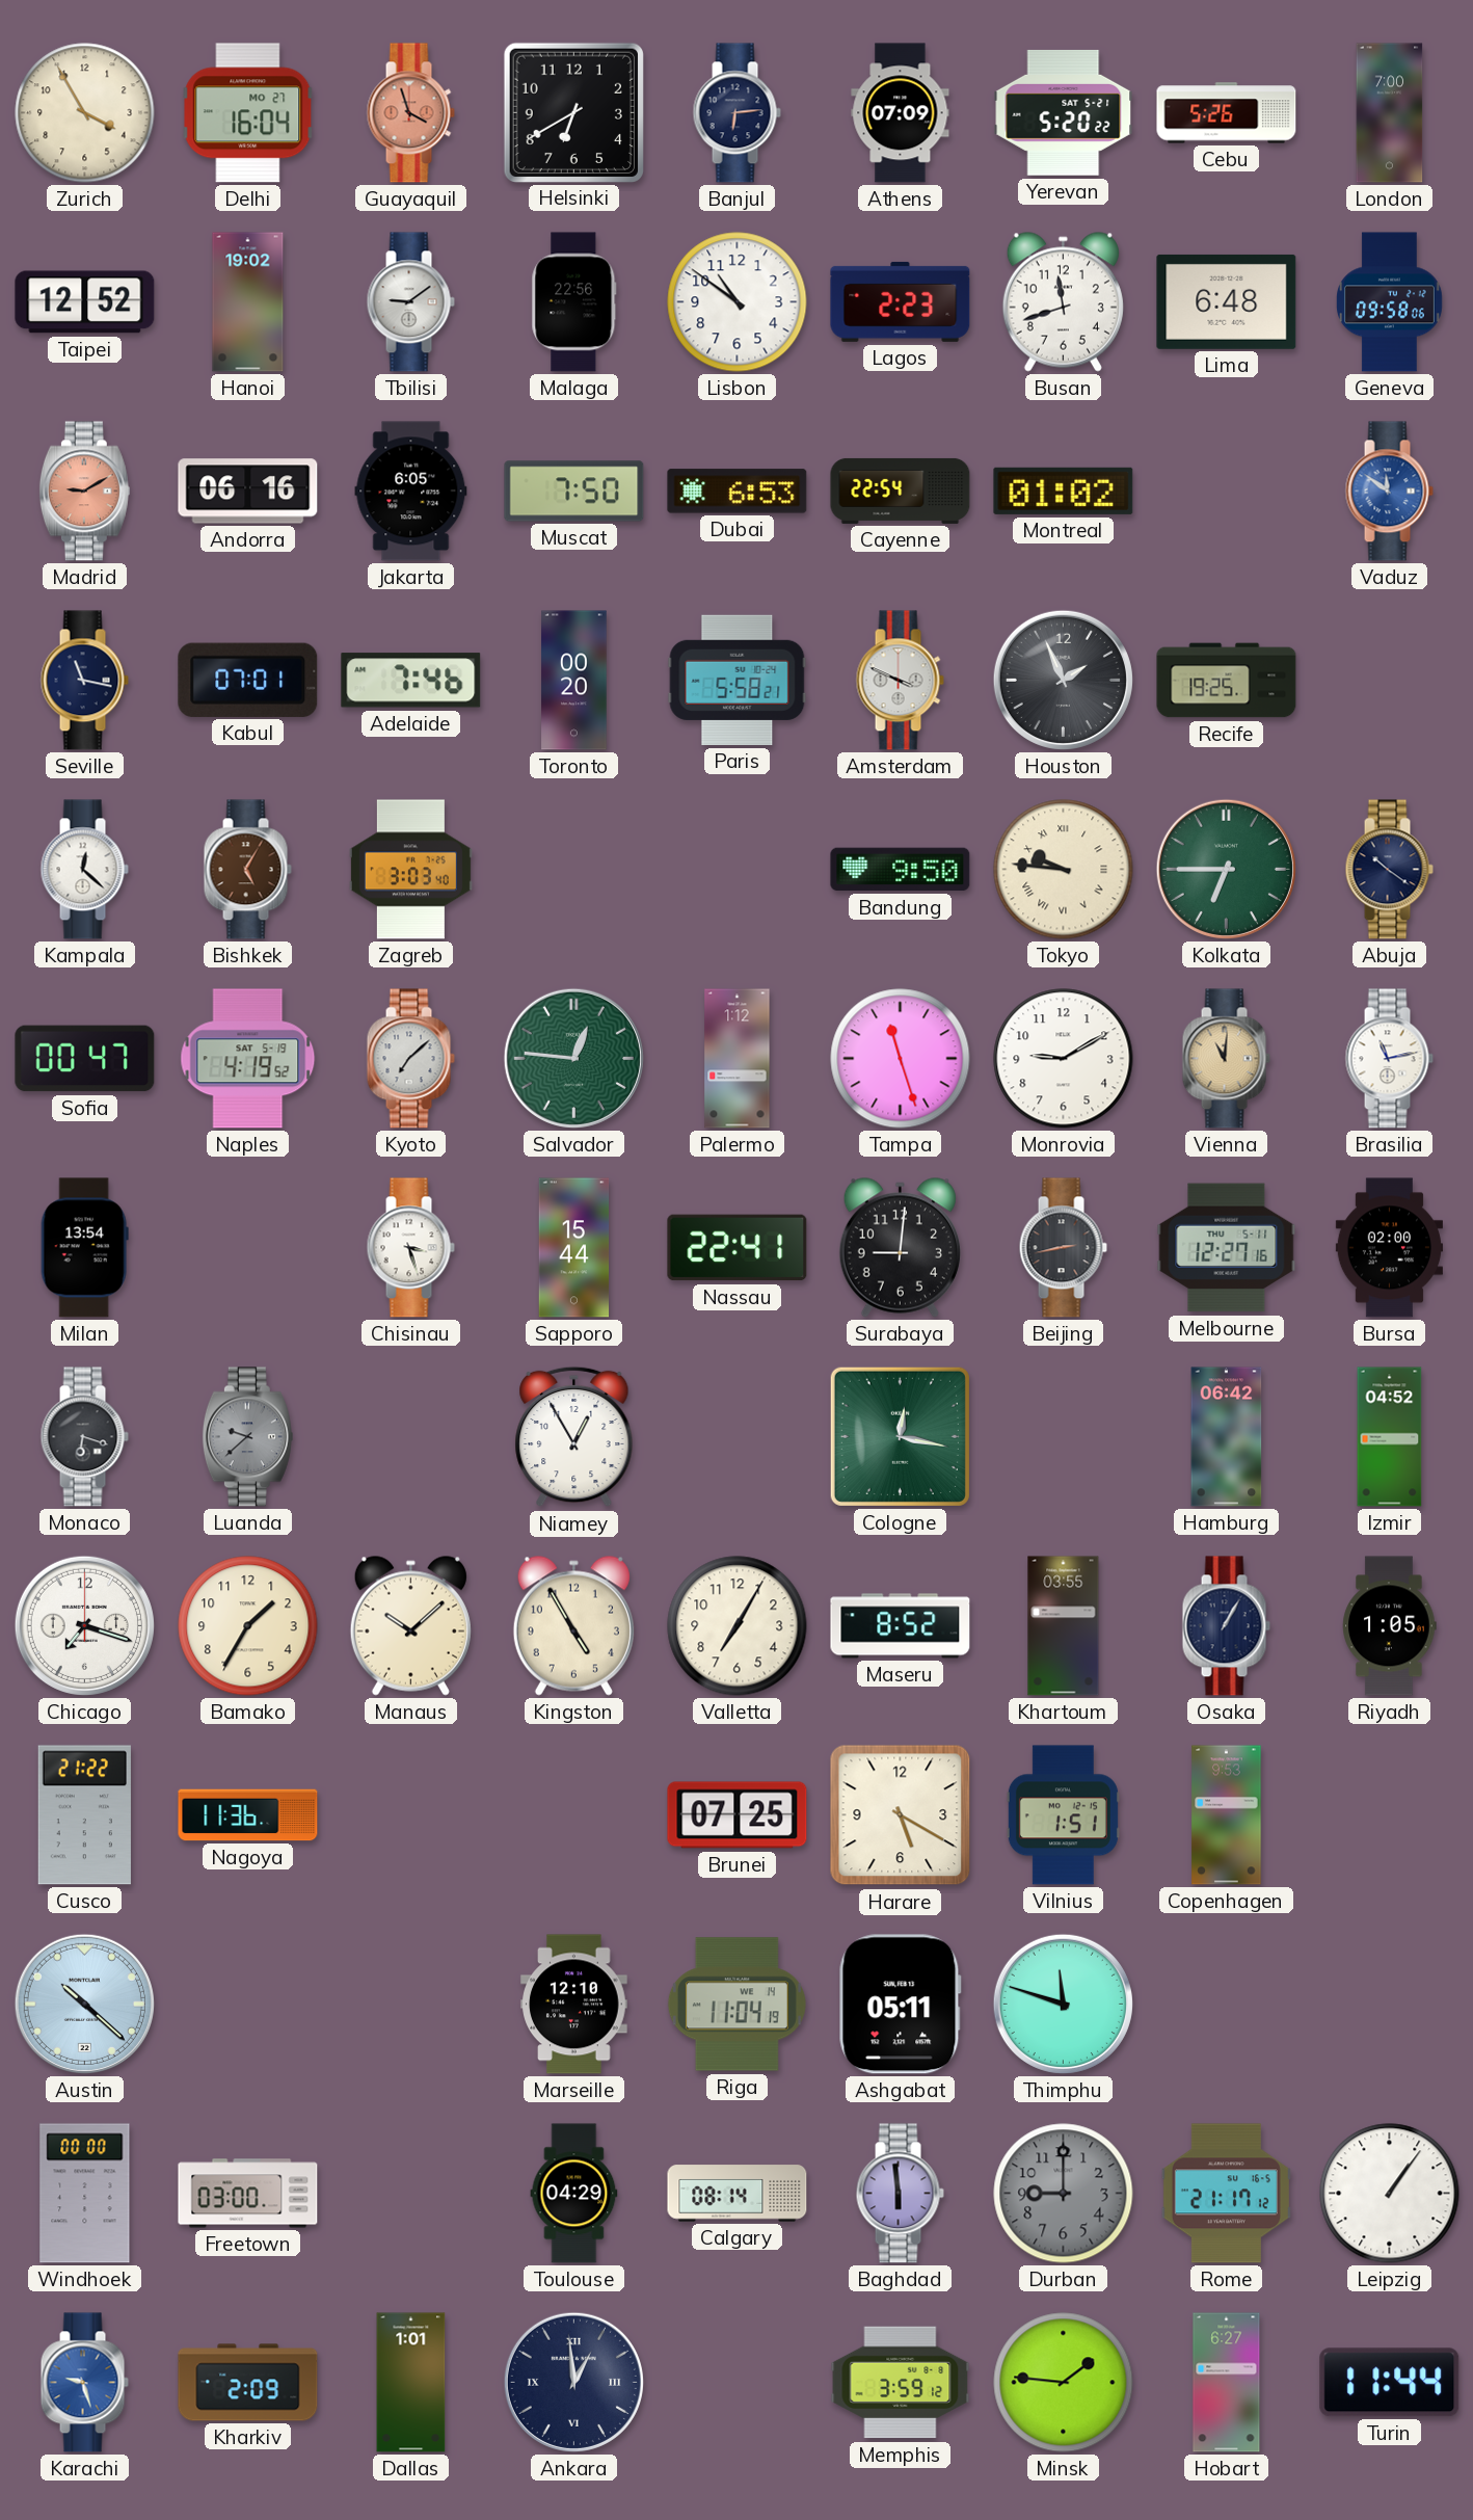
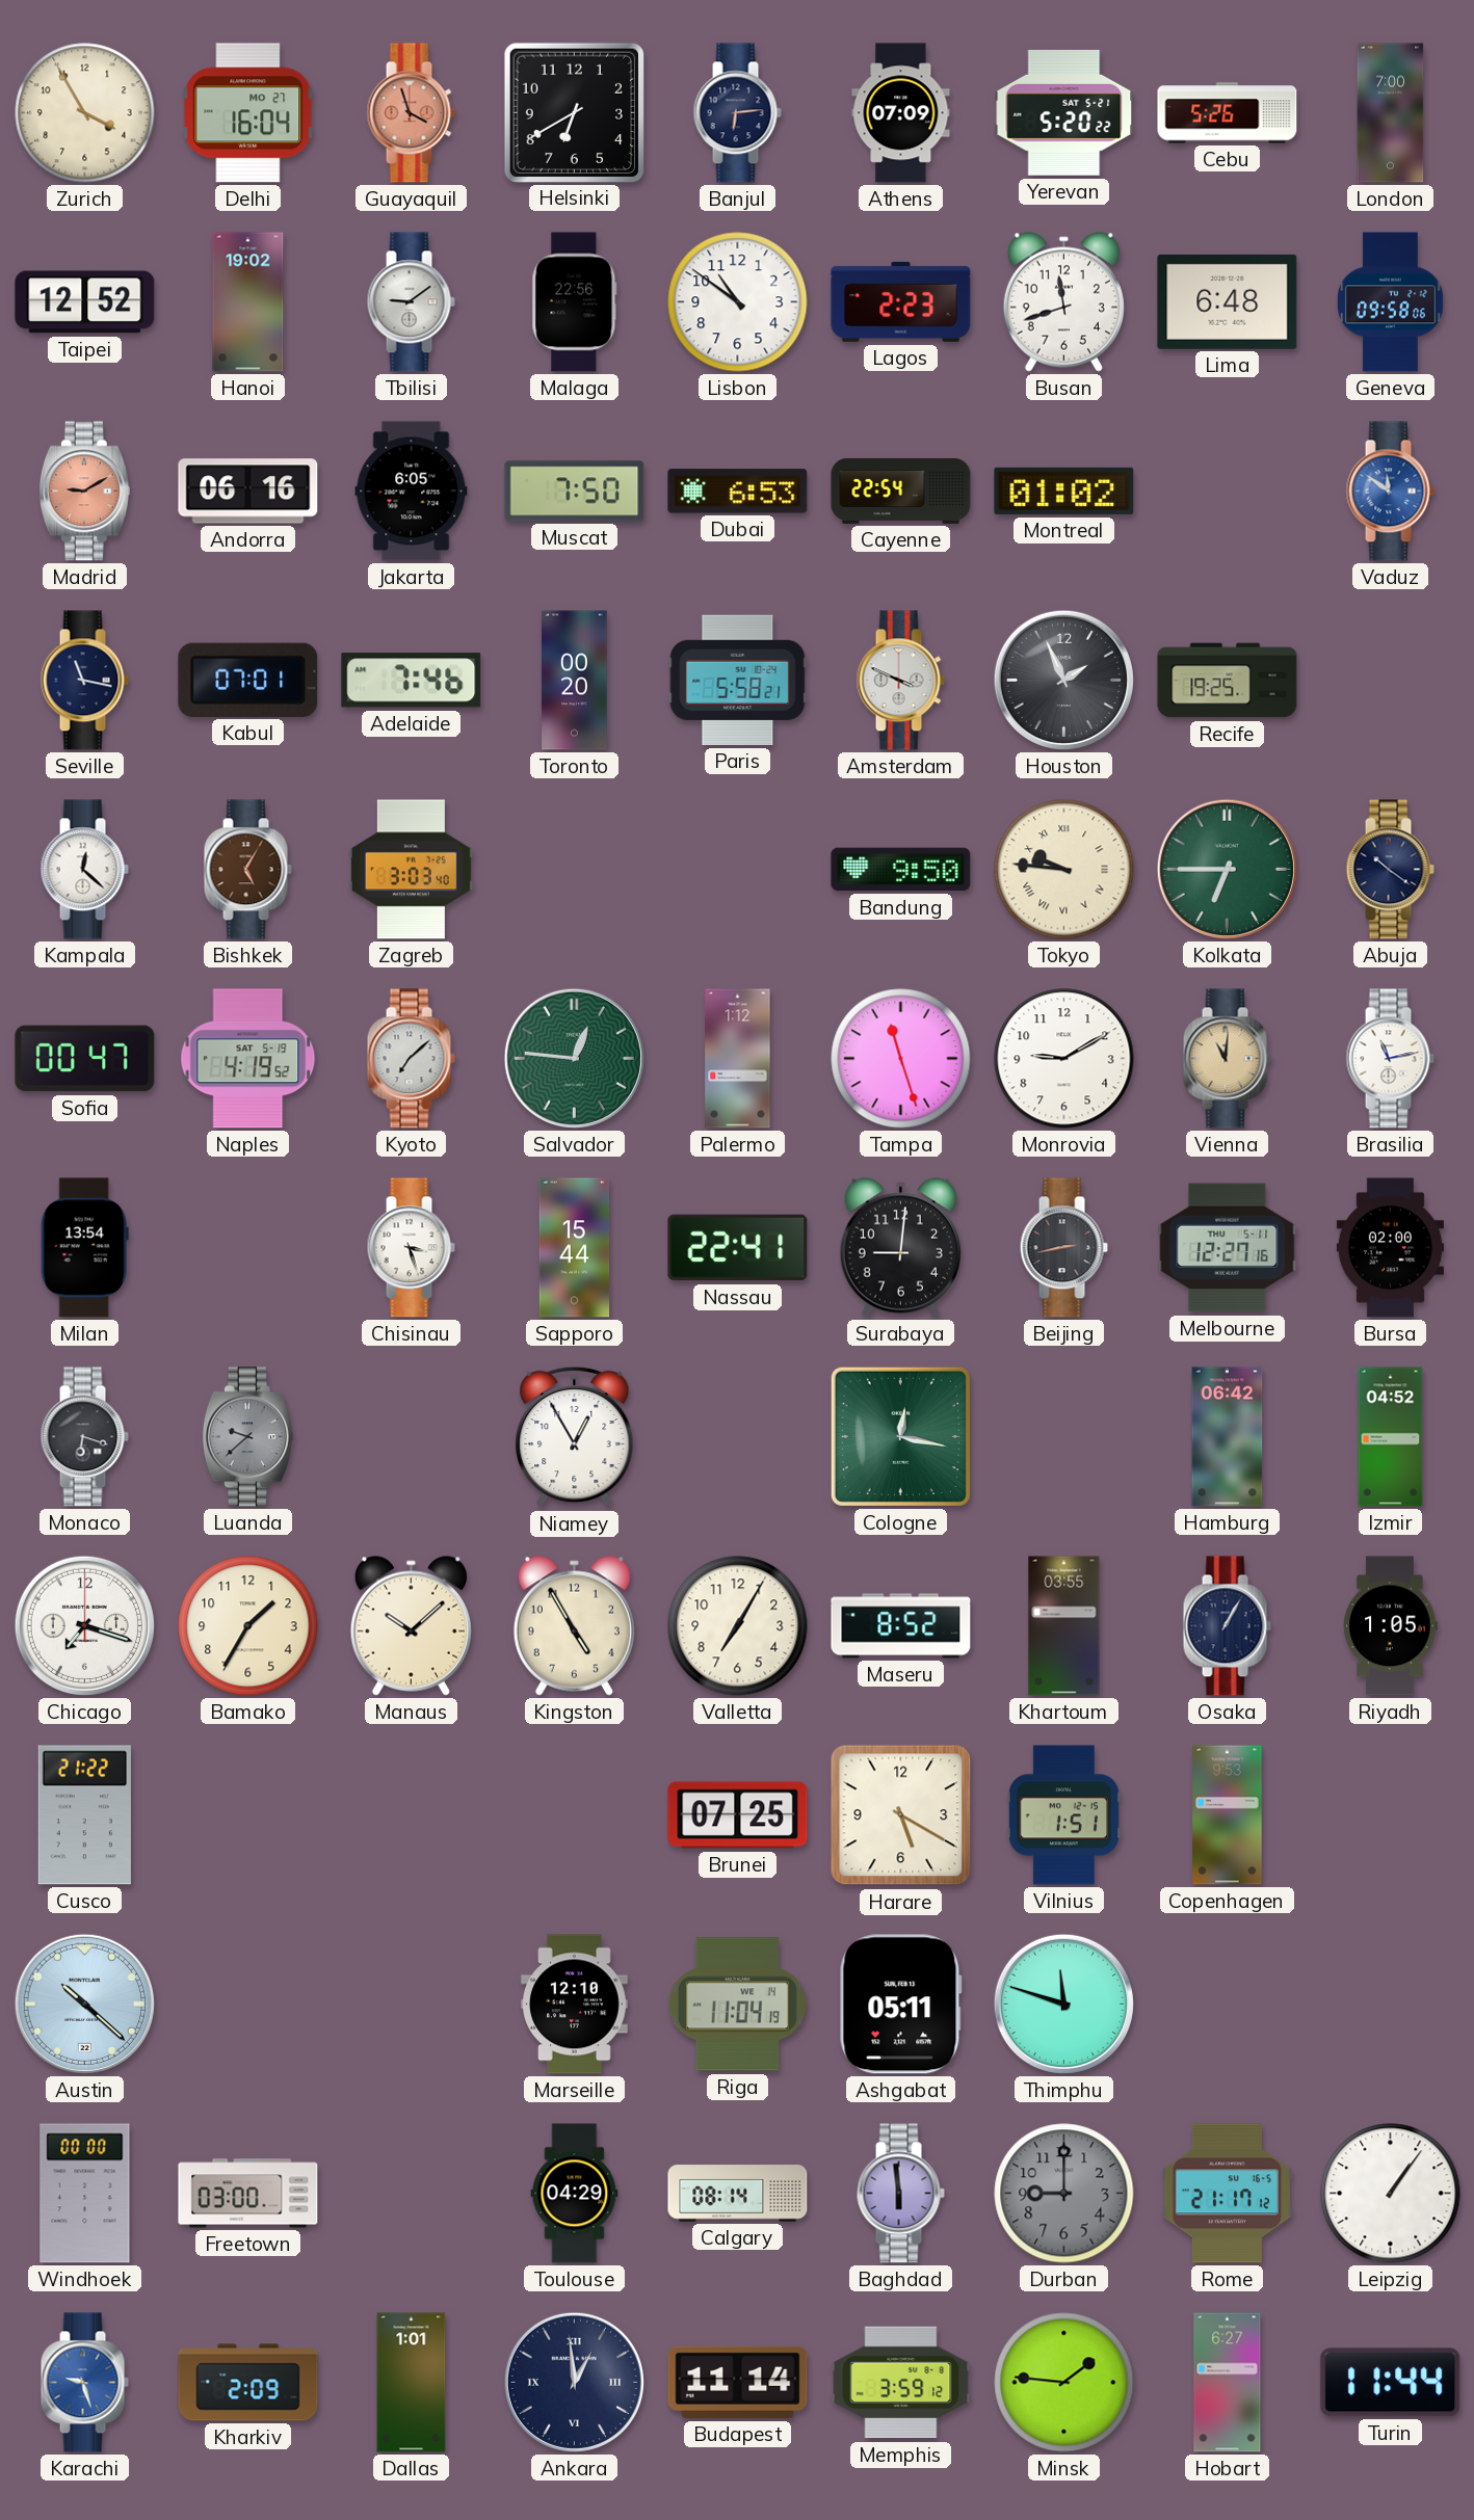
Nagoya: 11:36 -> none
Budapest: none -> 11:14
